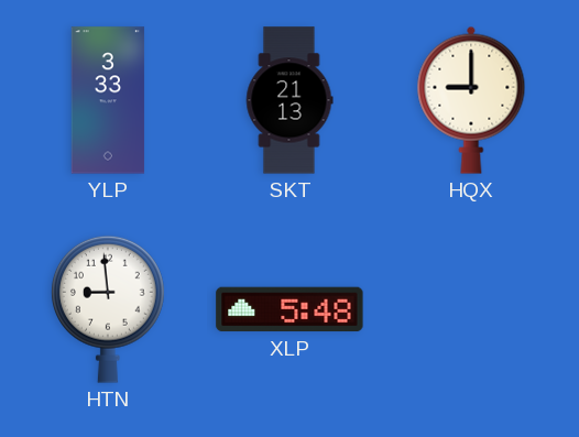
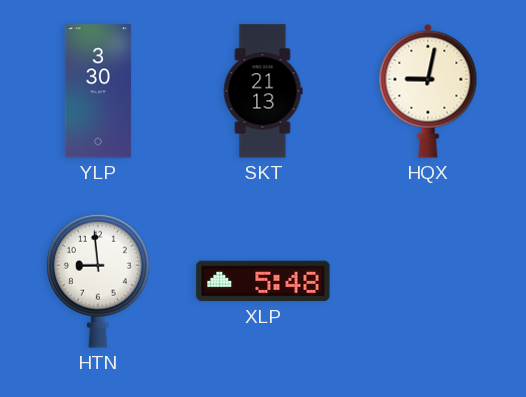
YLP: 3:33 -> 3:30
HQX: 9:00 -> 9:02
